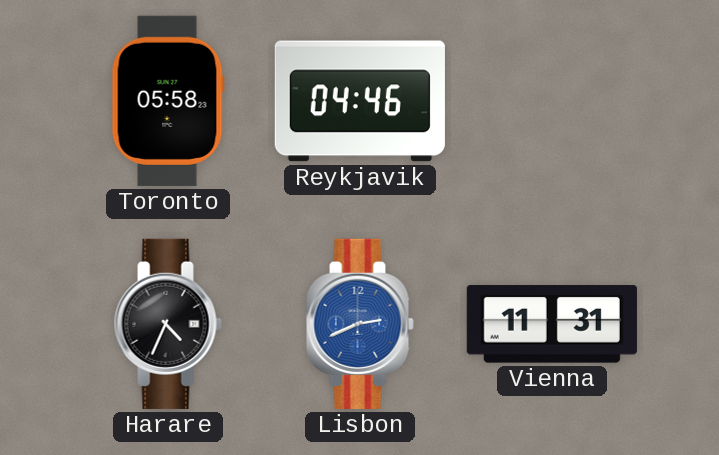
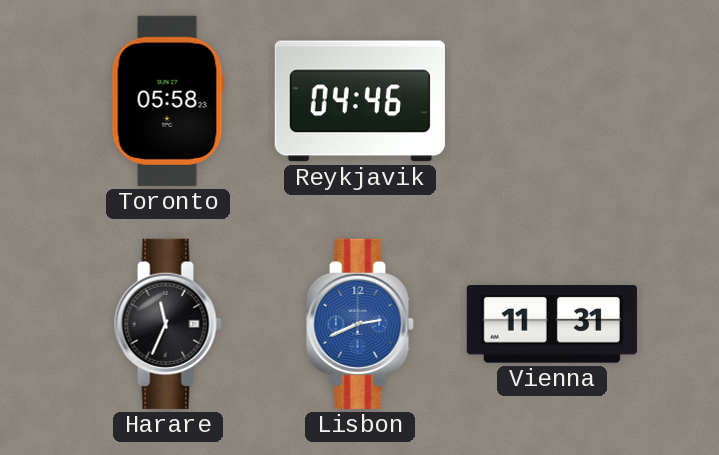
Harare: 4:34 -> 11:34
